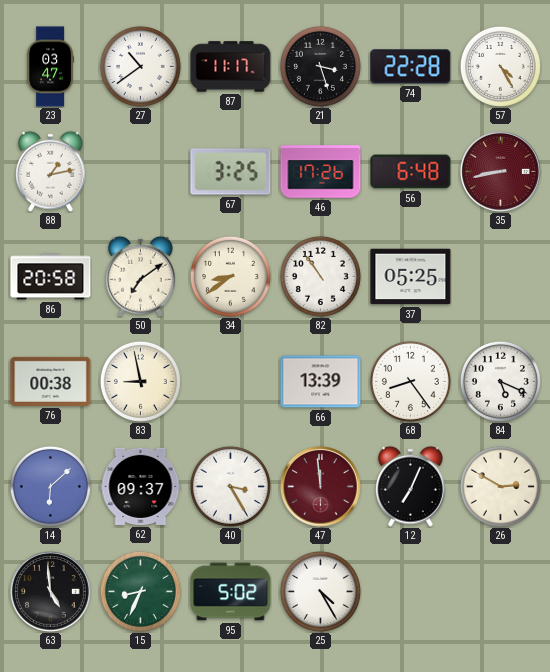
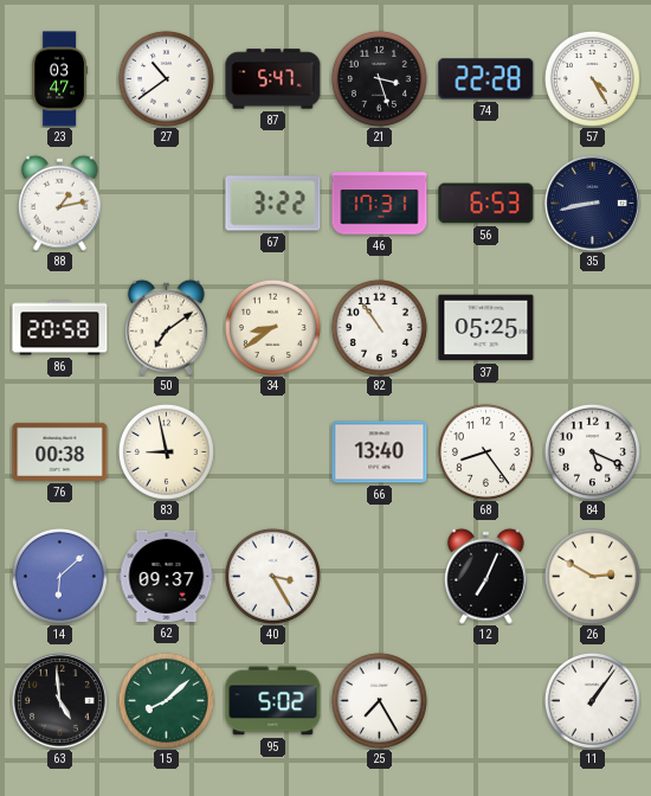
87: 11:17 -> 5:47
67: 3:25 -> 3:22
46: 17:26 -> 17:31
56: 6:48 -> 6:53
35 dial: burgundy -> navy
66: 13:39 -> 13:40
47: 11:59 -> none
15: 8:34 -> 8:08
25: 4:25 -> 7:25
11: none -> 1:06
